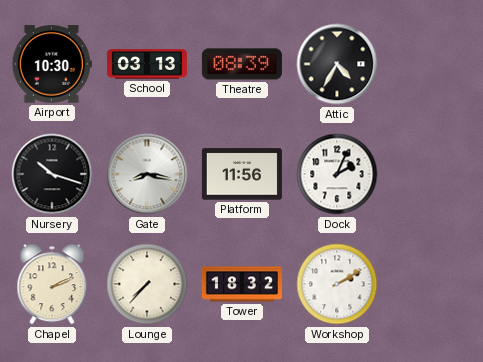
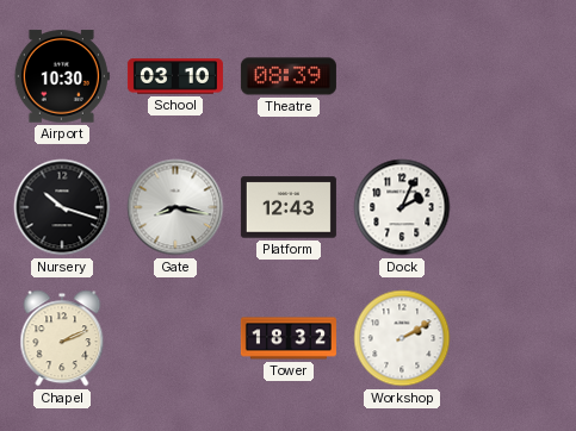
School: 03:13 -> 03:10
Attic: 4:35 -> none
Platform: 11:56 -> 12:43
Lounge: 7:37 -> none
